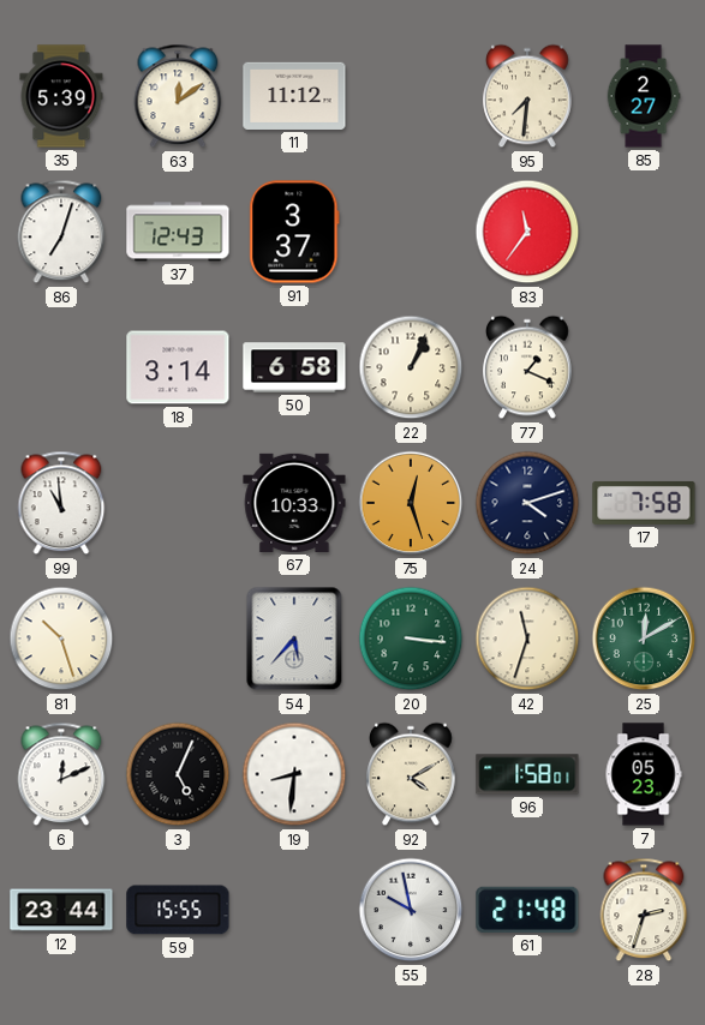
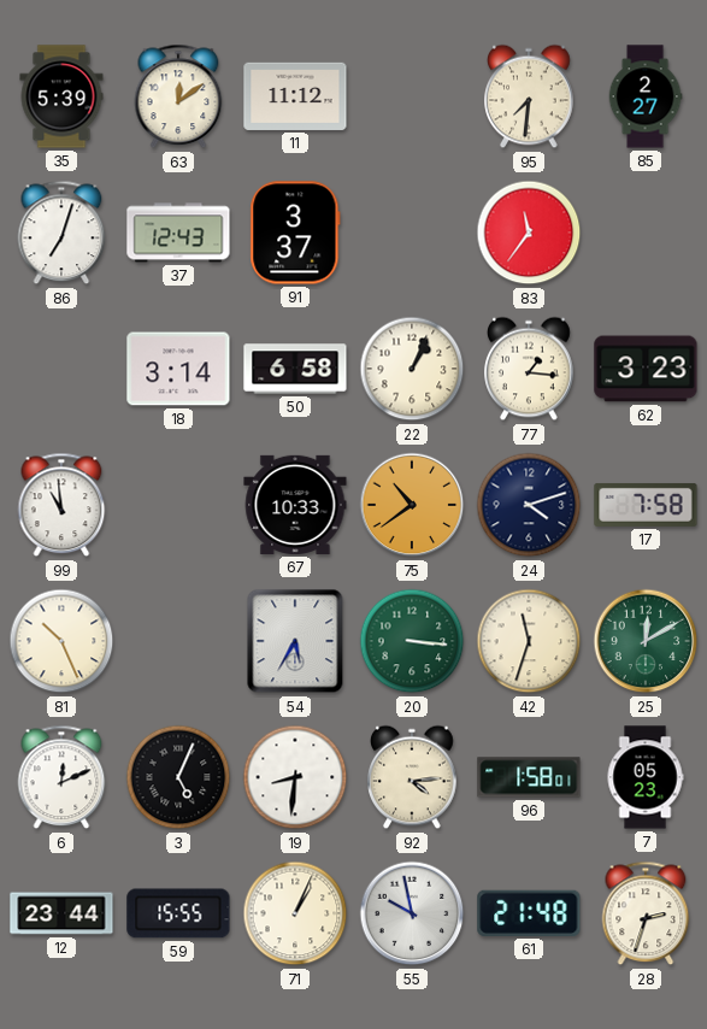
77: 1:19 -> 1:16
62: none -> 3:23
75: 12:27 -> 10:39
81: 10:27 -> 10:26
54: 5:37 -> 5:35
92: 4:10 -> 4:14
71: none -> 1:04
